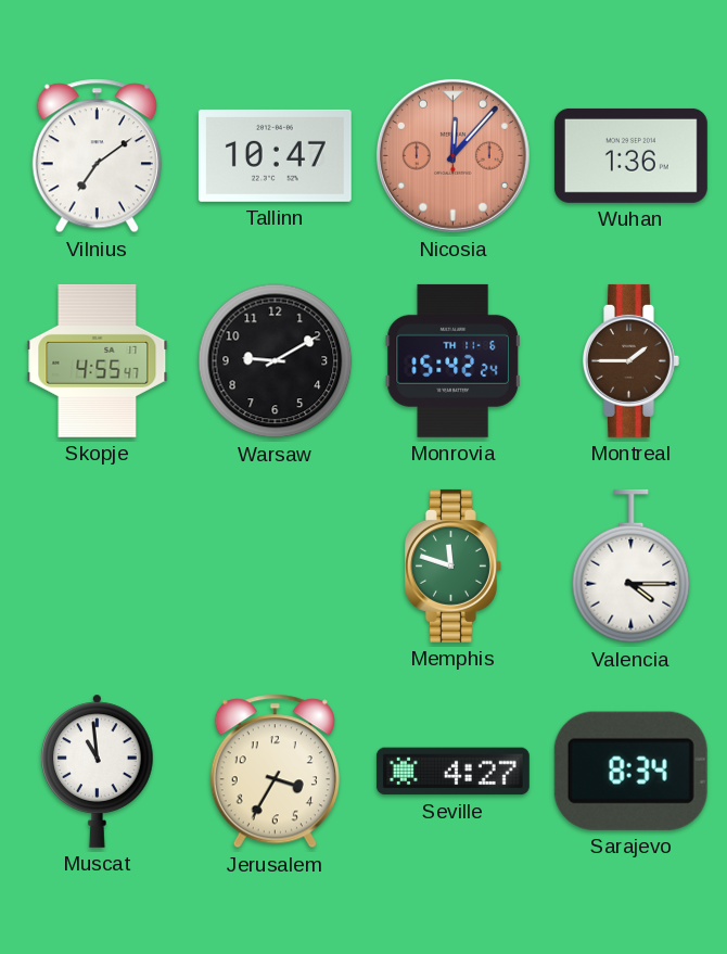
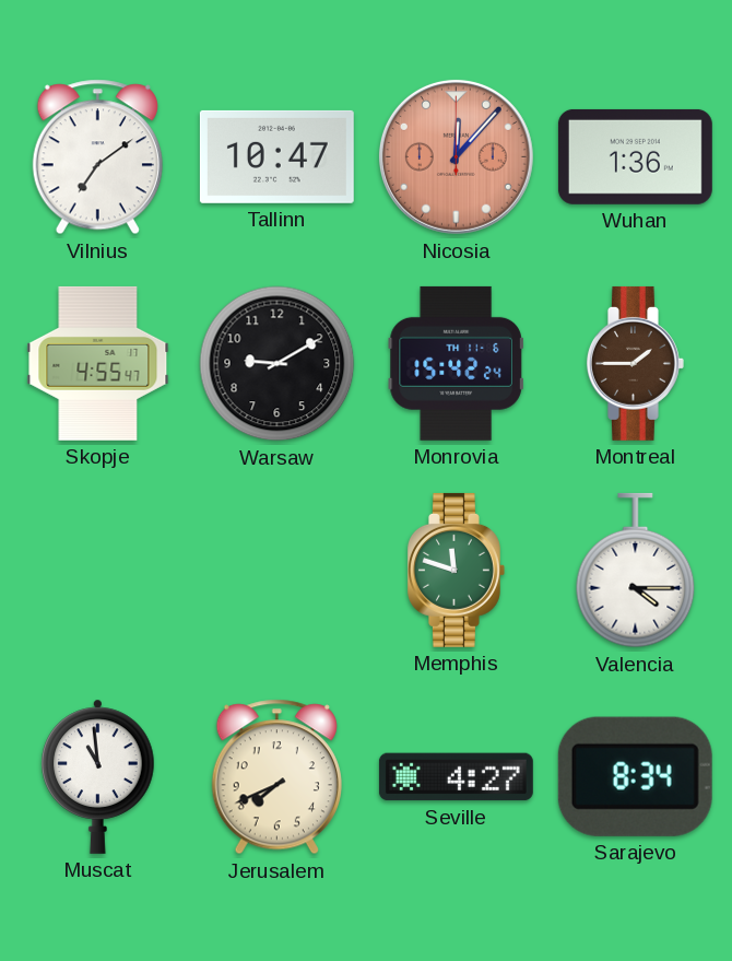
Jerusalem: 3:35 -> 7:41
